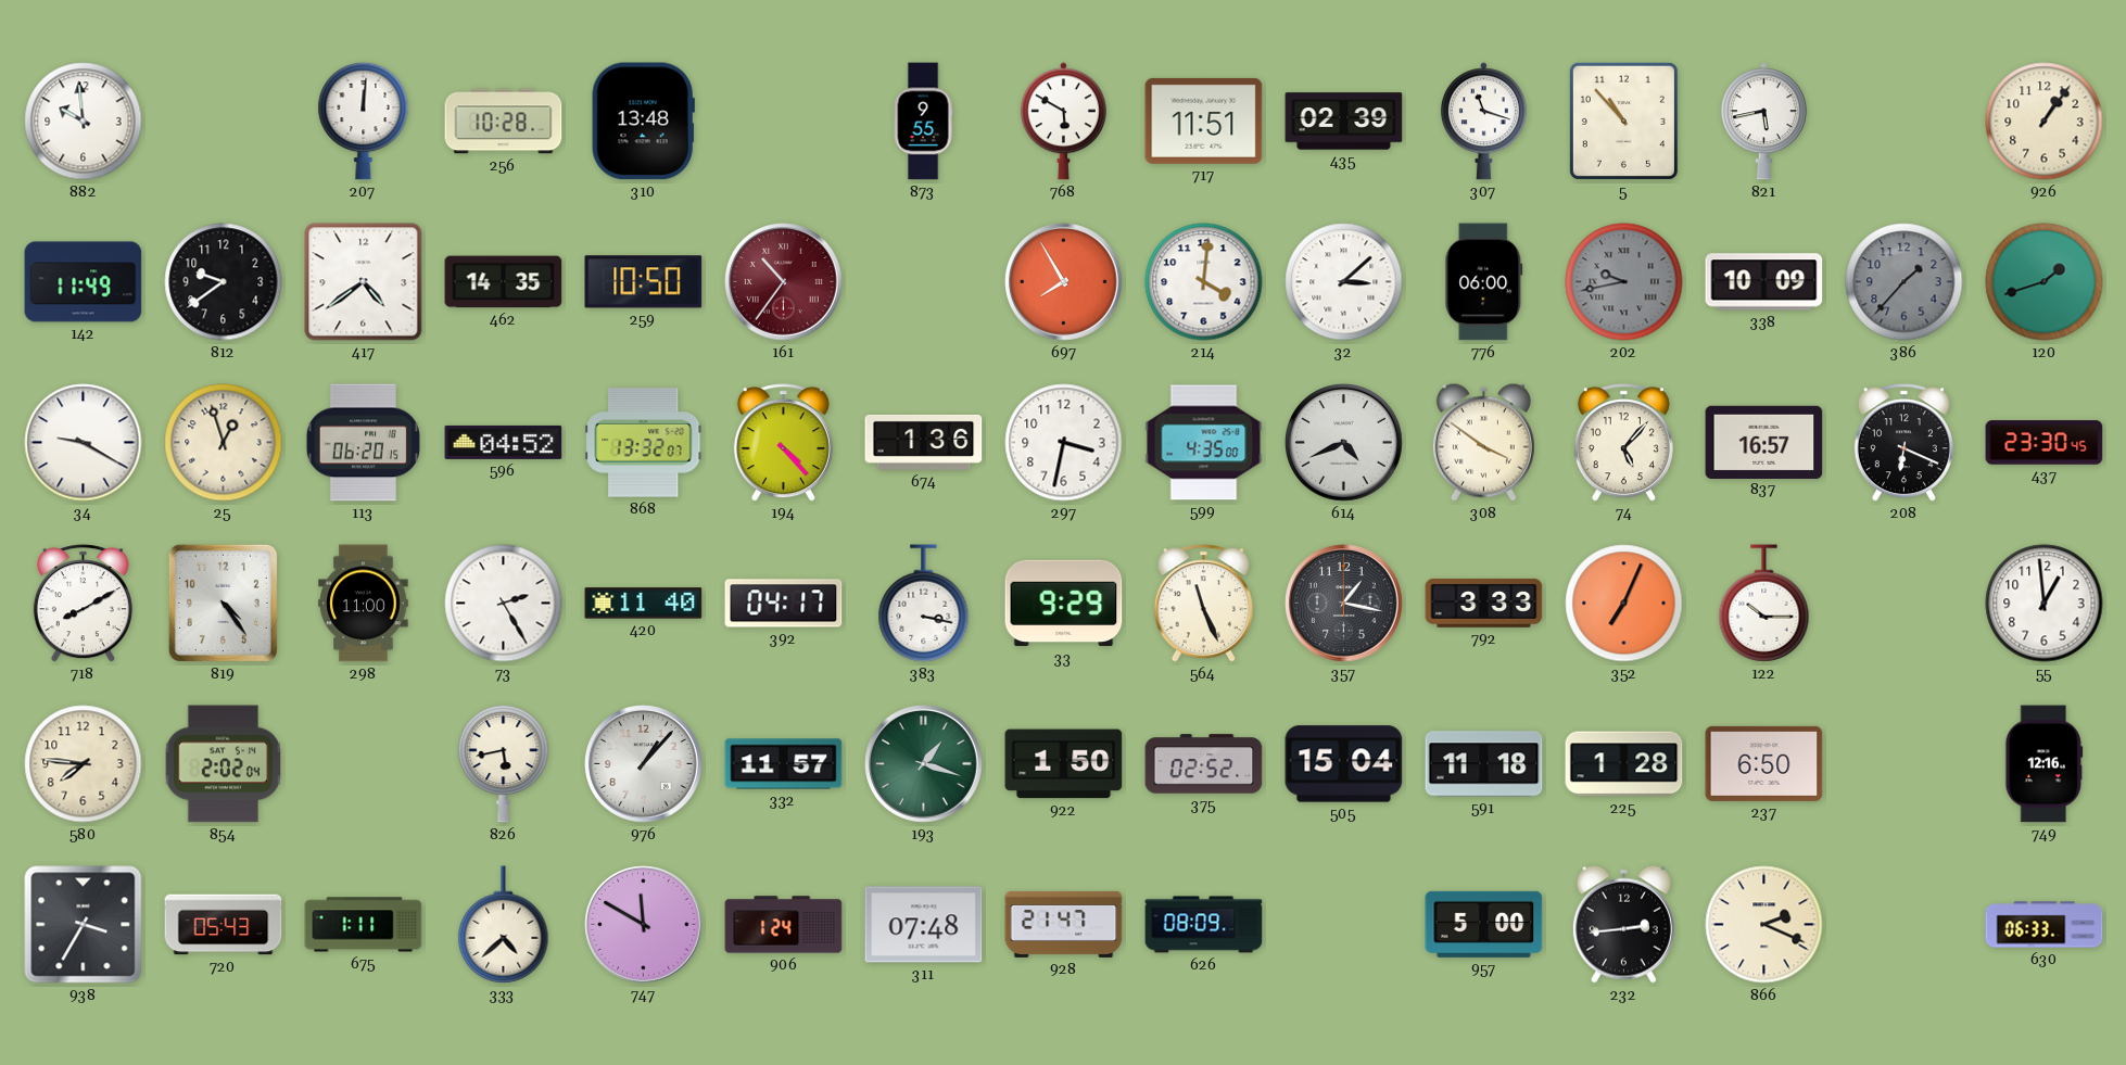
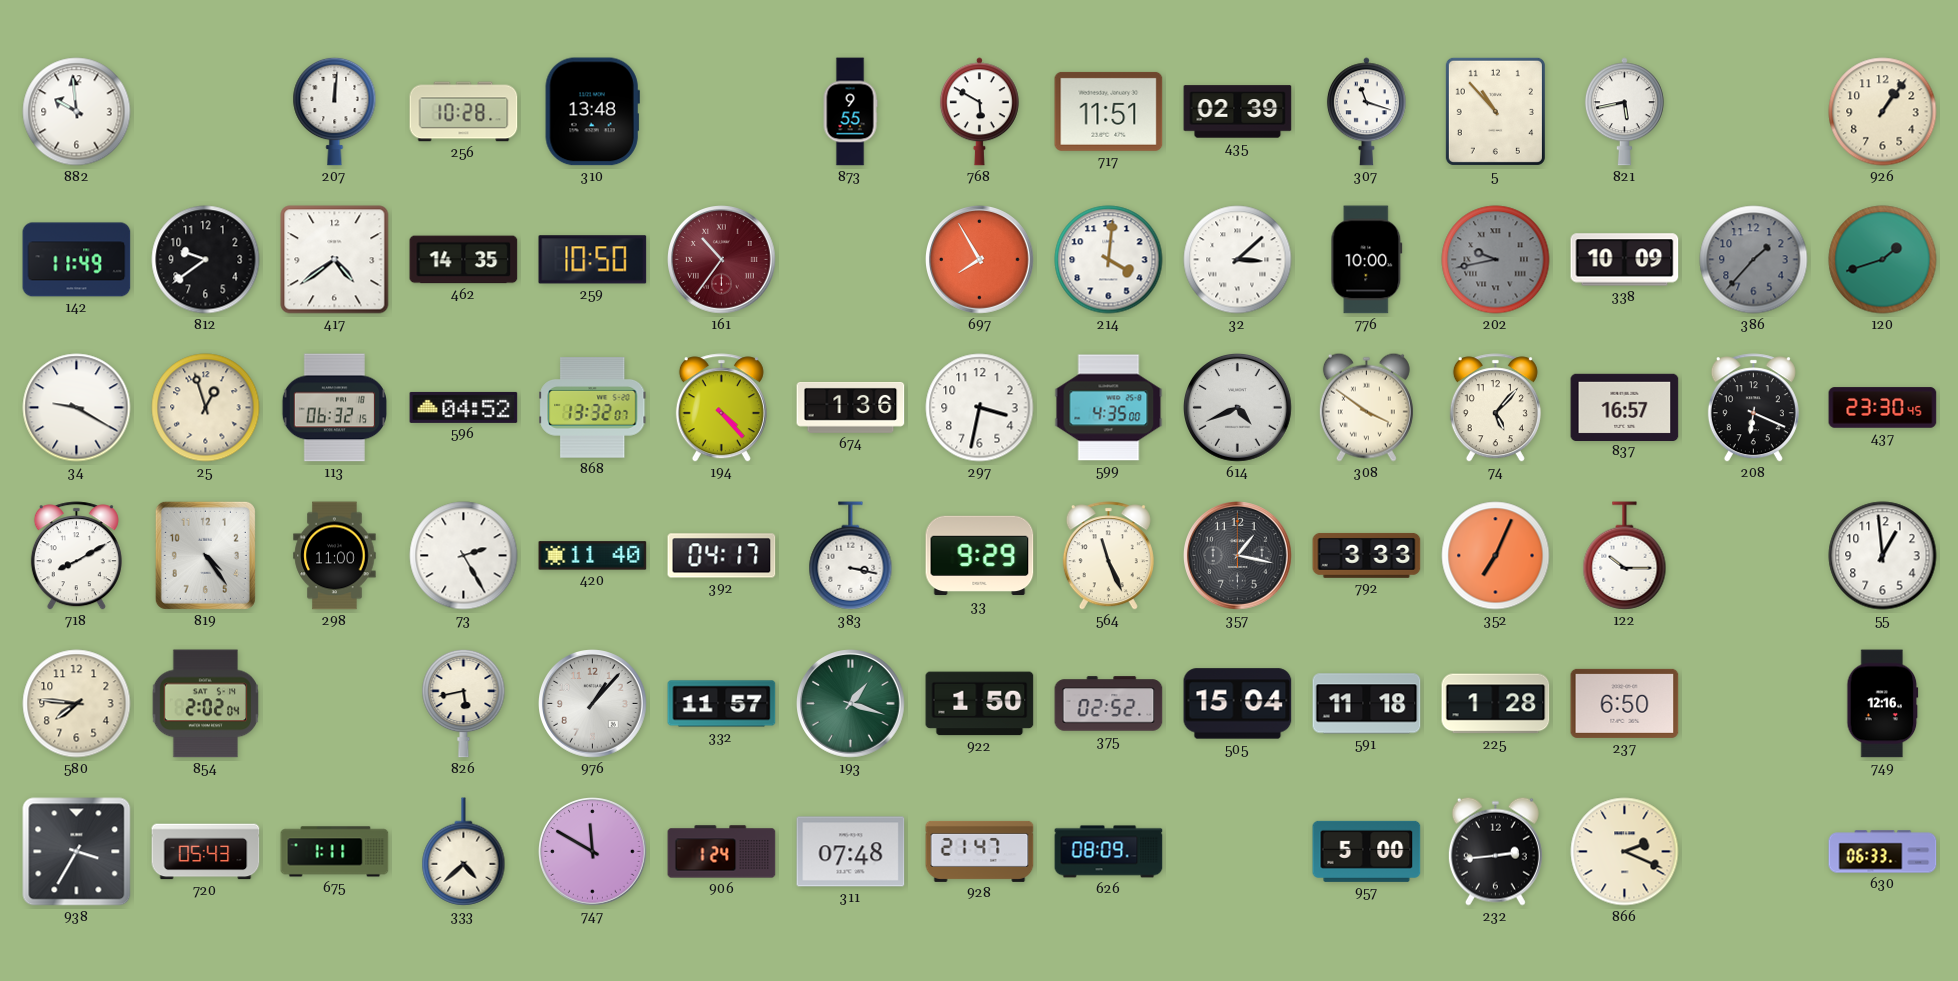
776: 06:00 -> 10:00
113: 06:20 -> 06:32
